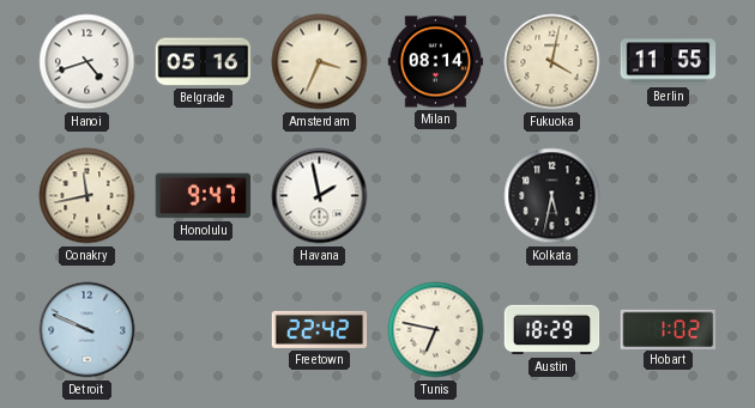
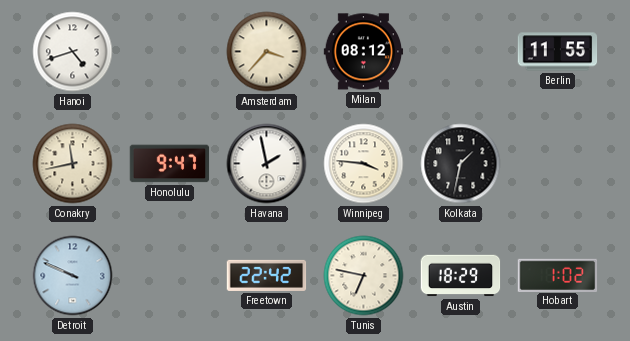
Belgrade: 05:16 -> none
Amsterdam: 3:34 -> 3:37
Milan: 08:14 -> 08:12
Fukuoka: 4:02 -> none
Winnipeg: none -> 3:46
Kolkata: 5:32 -> 1:32
